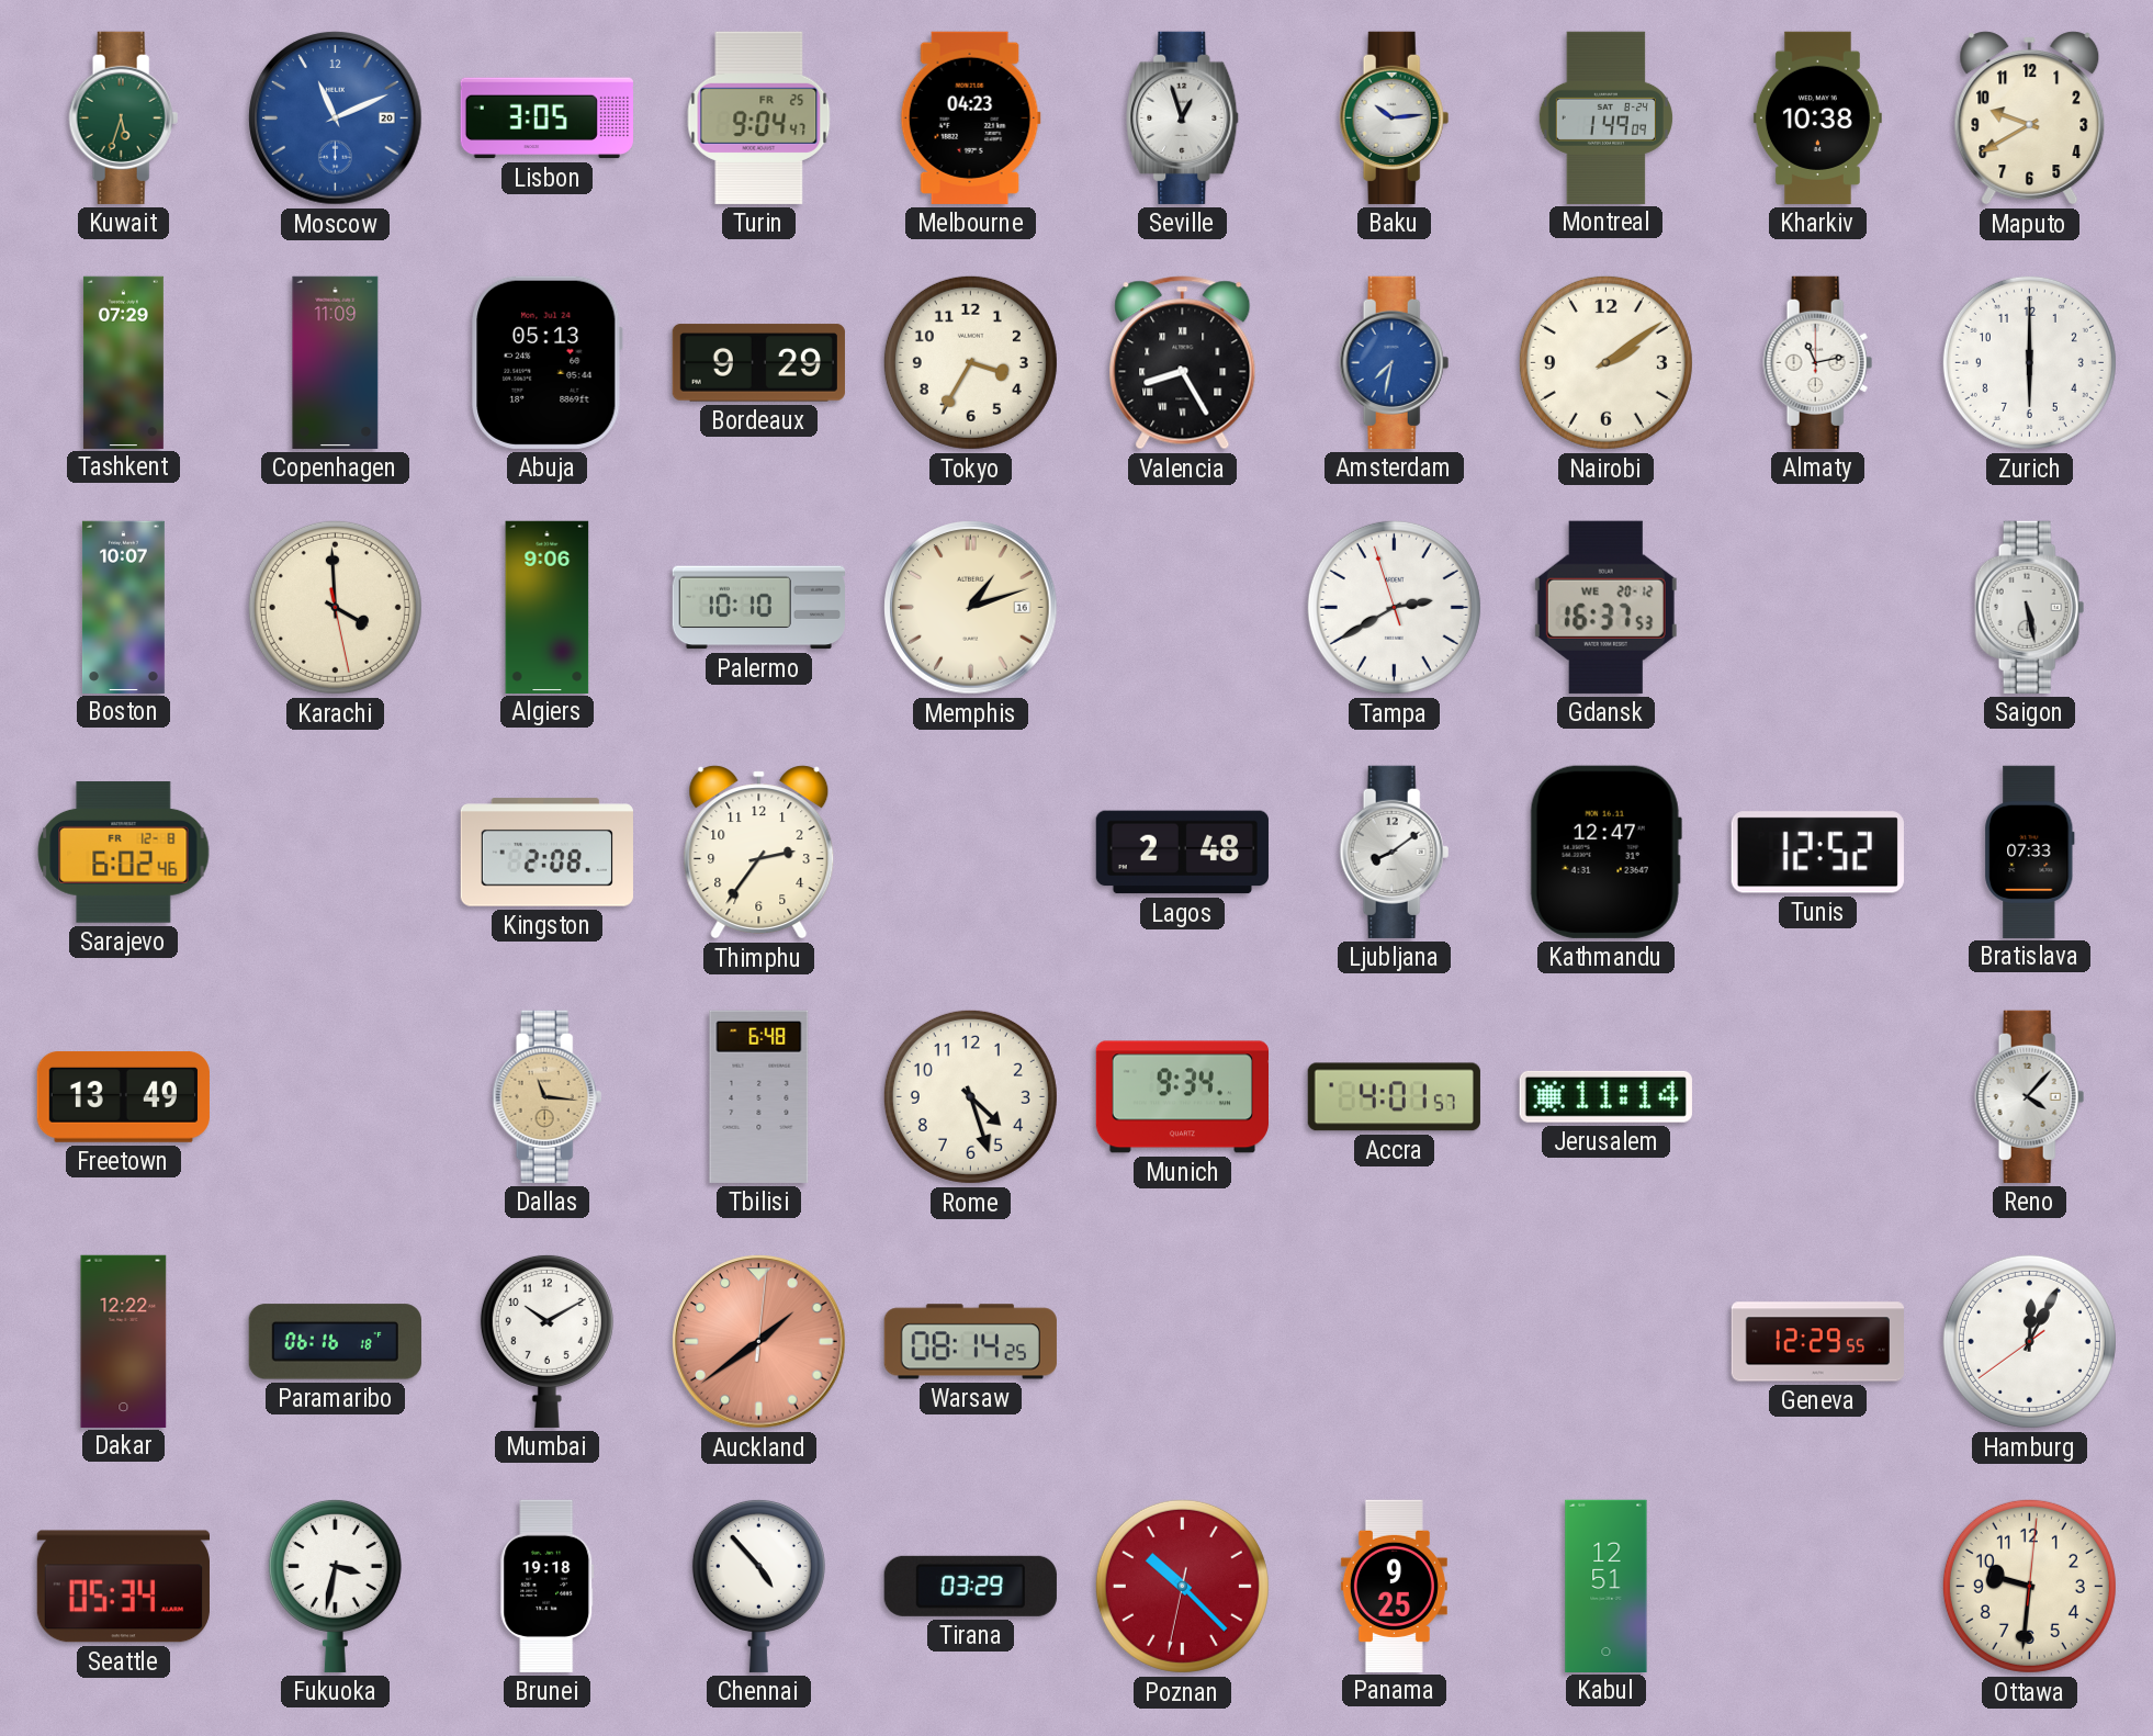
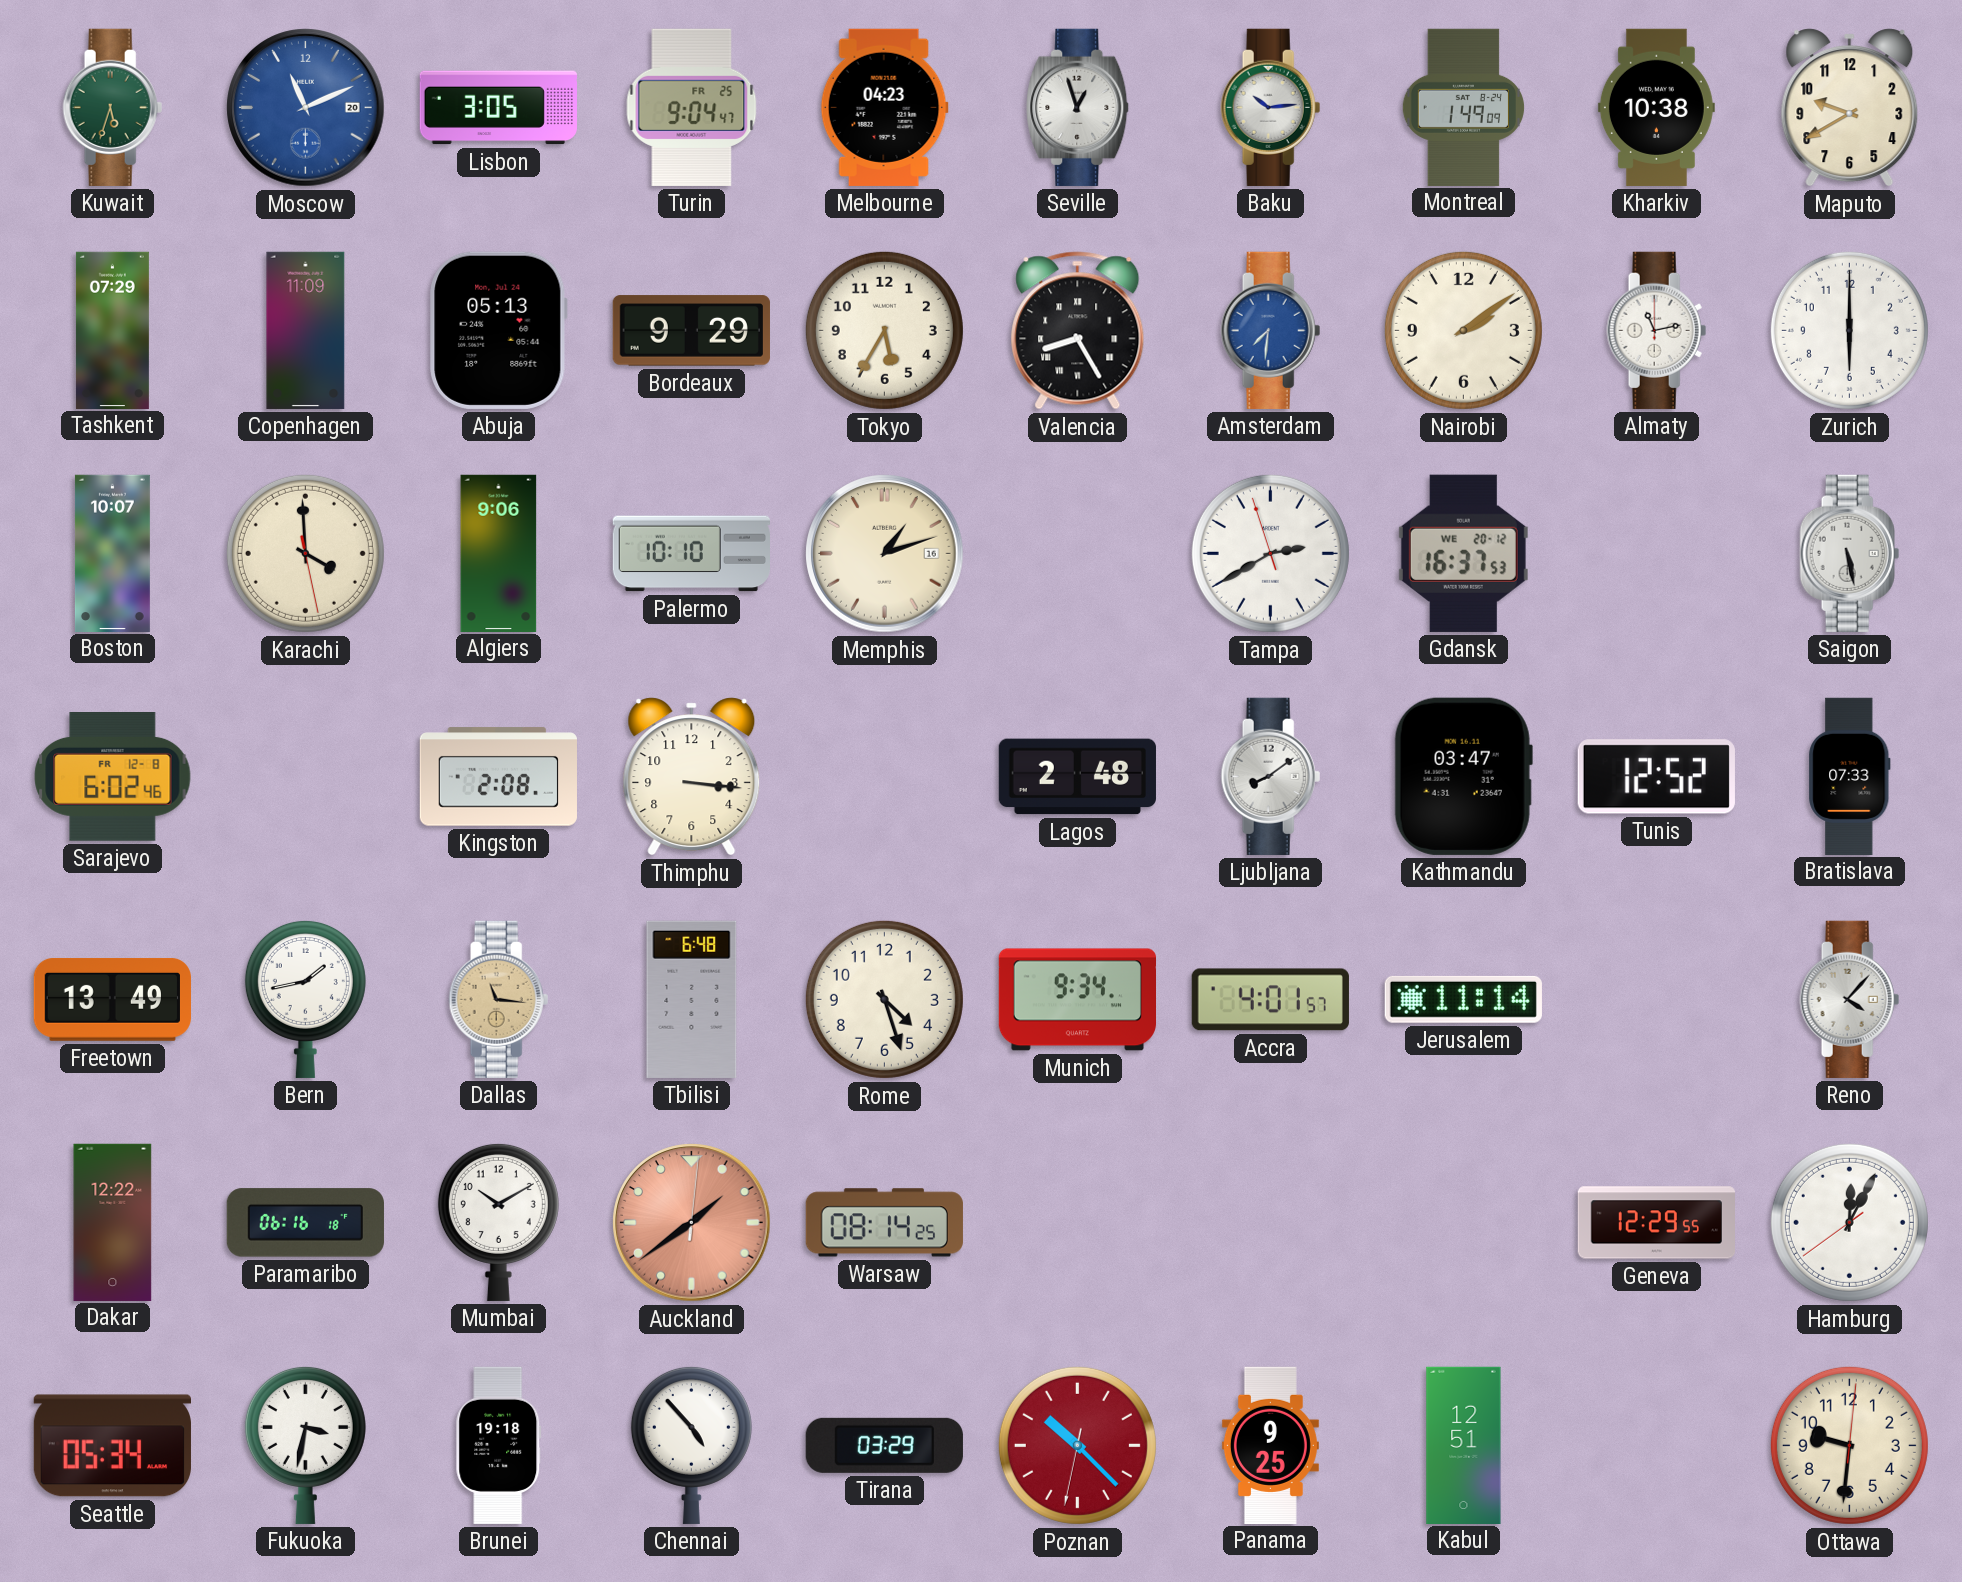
Tokyo: 3:35 -> 5:35
Amsterdam: 7:32 -> 7:31
Thimphu: 2:36 -> 3:16
Kathmandu: 12:47 -> 03:47
Bern: none -> 1:43
